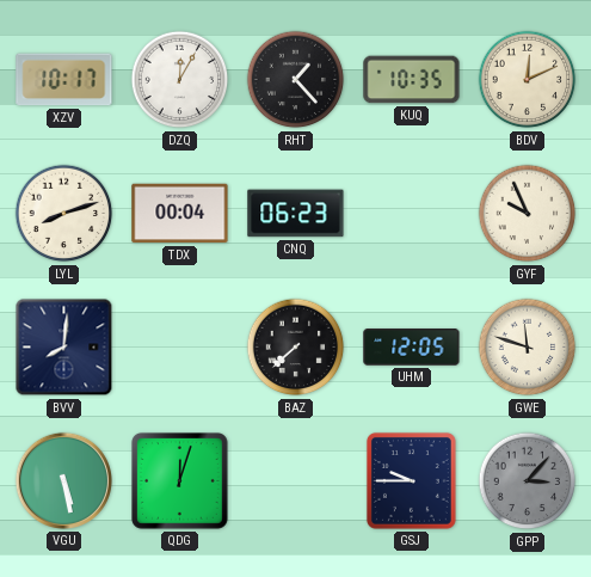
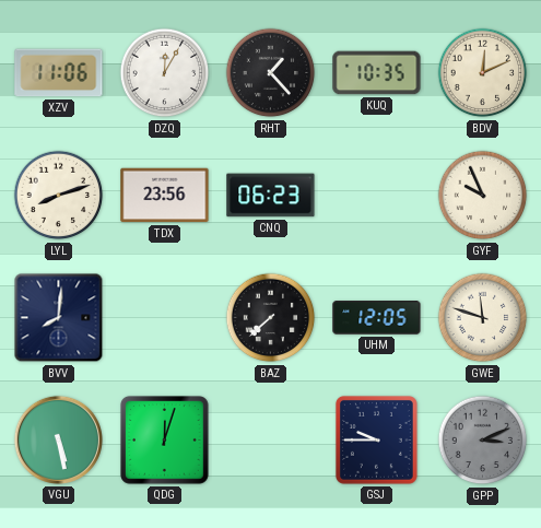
XZV: 10:17 -> 11:06
TDX: 00:04 -> 23:56
GPP: 3:07 -> 3:11
